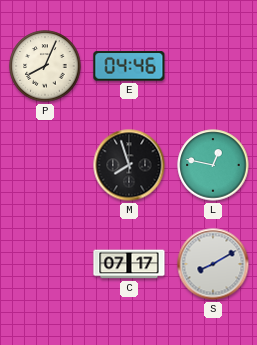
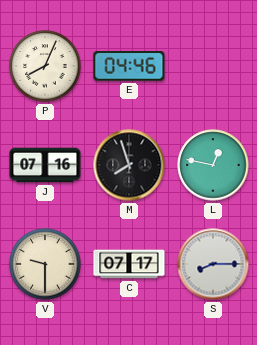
J: none -> 07:16
V: none -> 9:30
S: 8:10 -> 8:15
